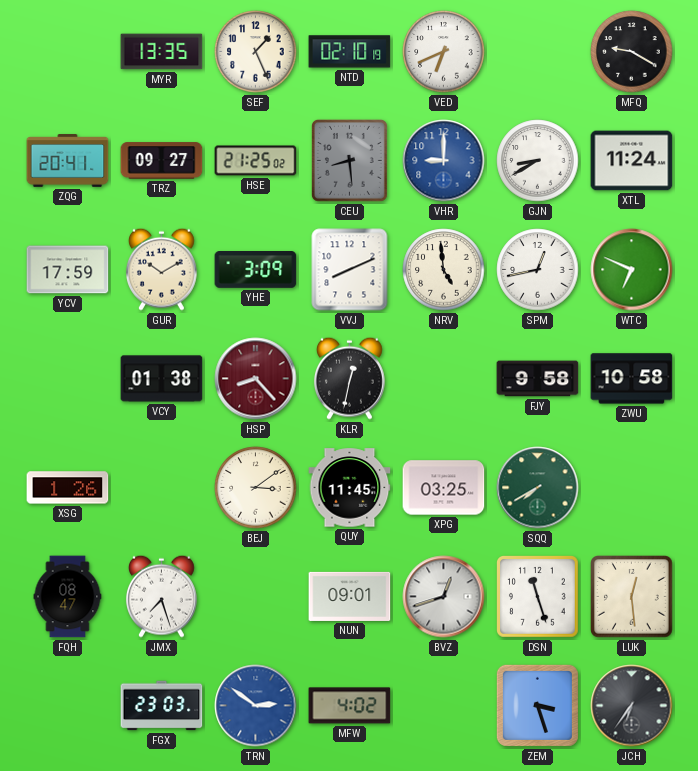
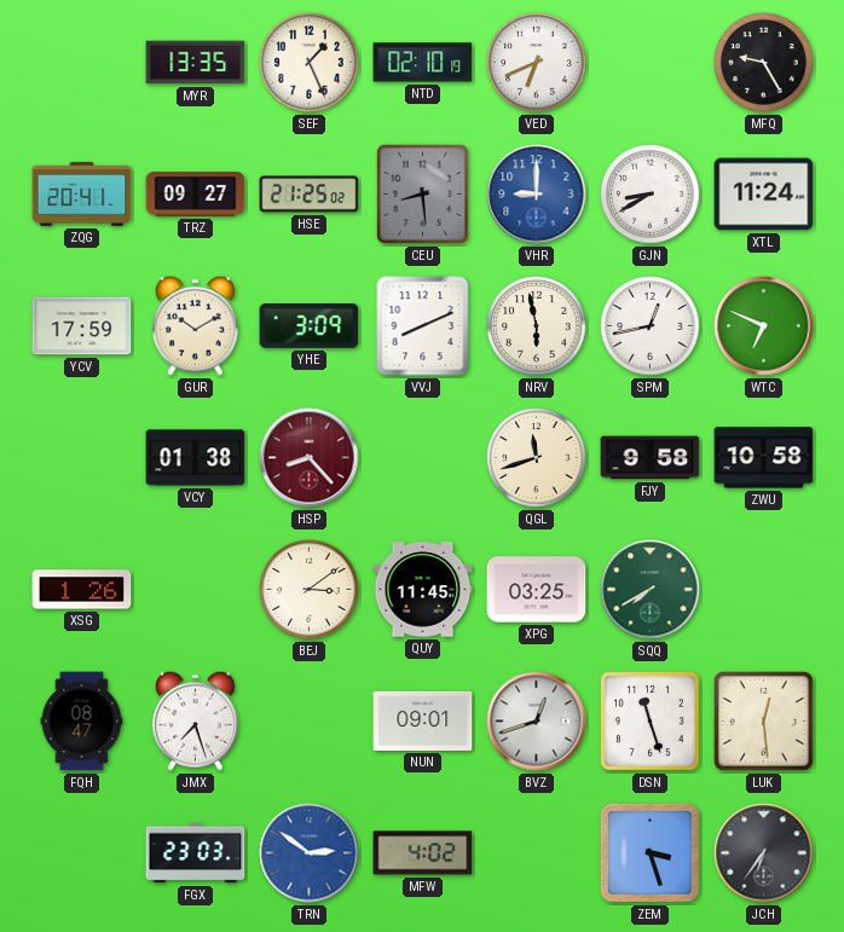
MFQ: 9:20 -> 9:25
NRV: 4:59 -> 5:58
KLR: 12:32 -> none
QGL: none -> 11:42
